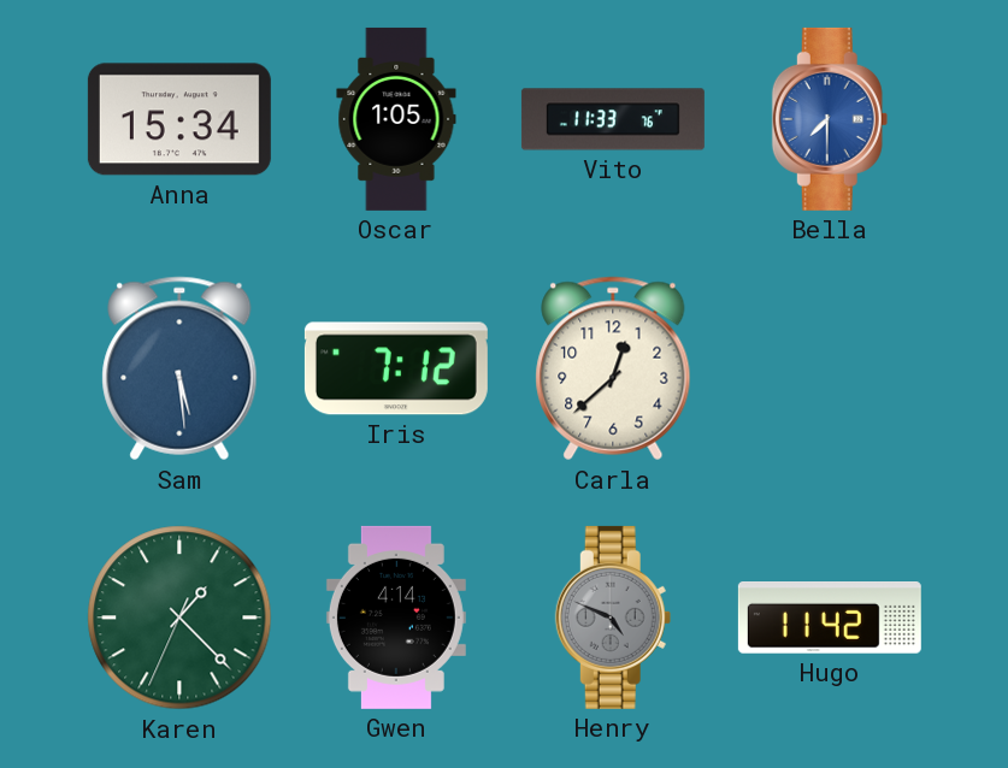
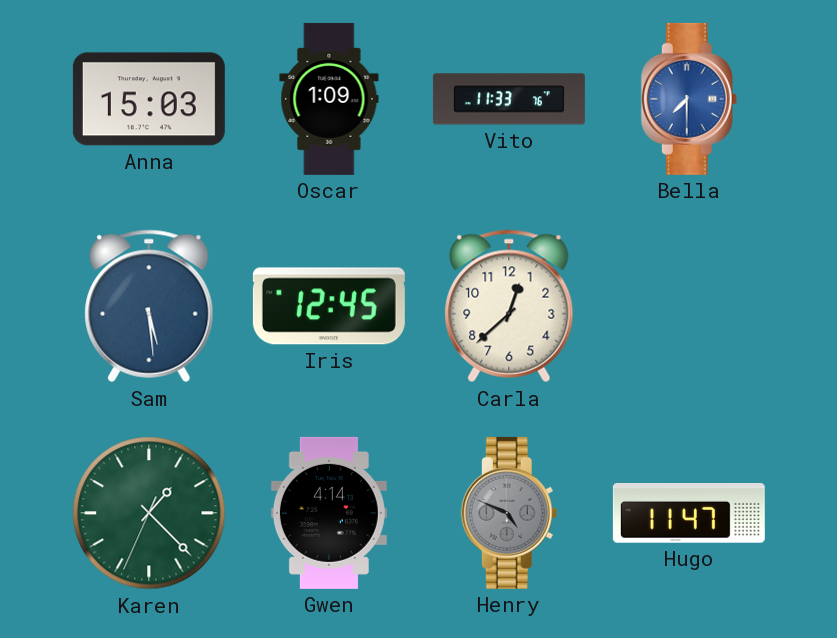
Anna: 15:34 -> 15:03
Oscar: 1:05 -> 1:09
Iris: 7:12 -> 12:45
Hugo: 11:42 -> 11:47
